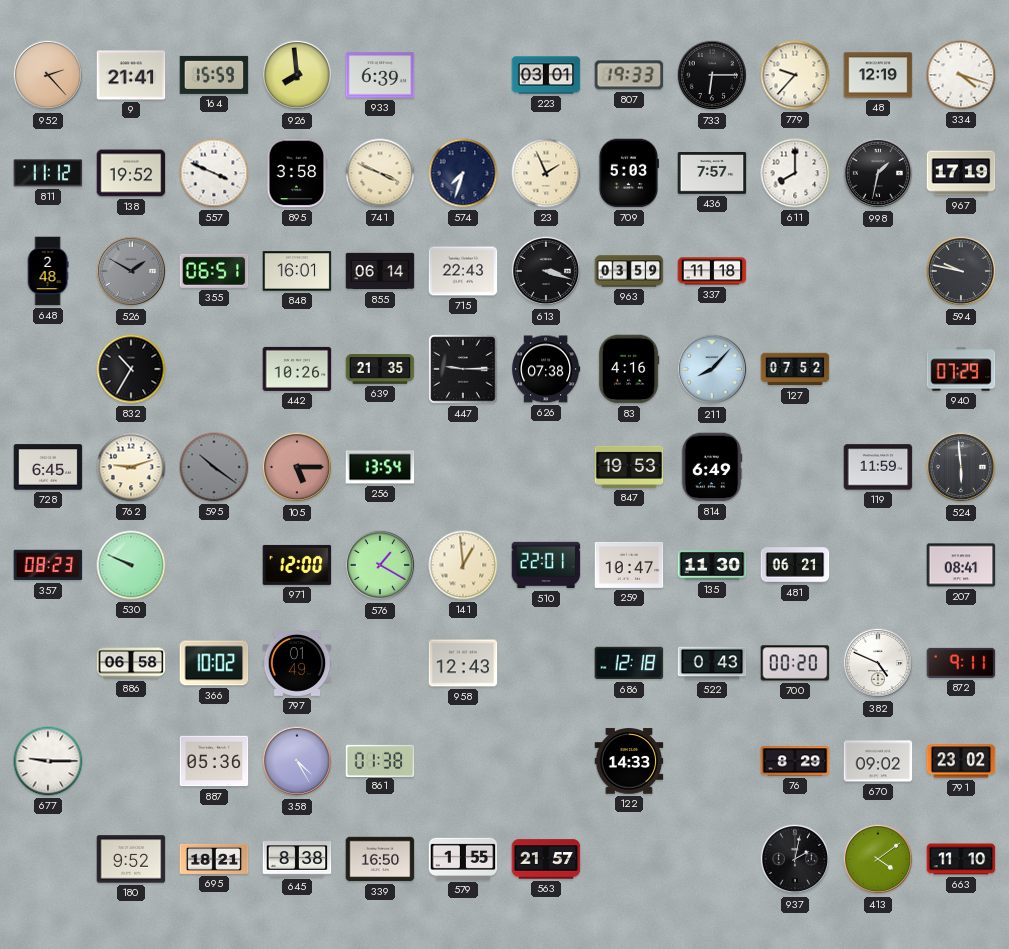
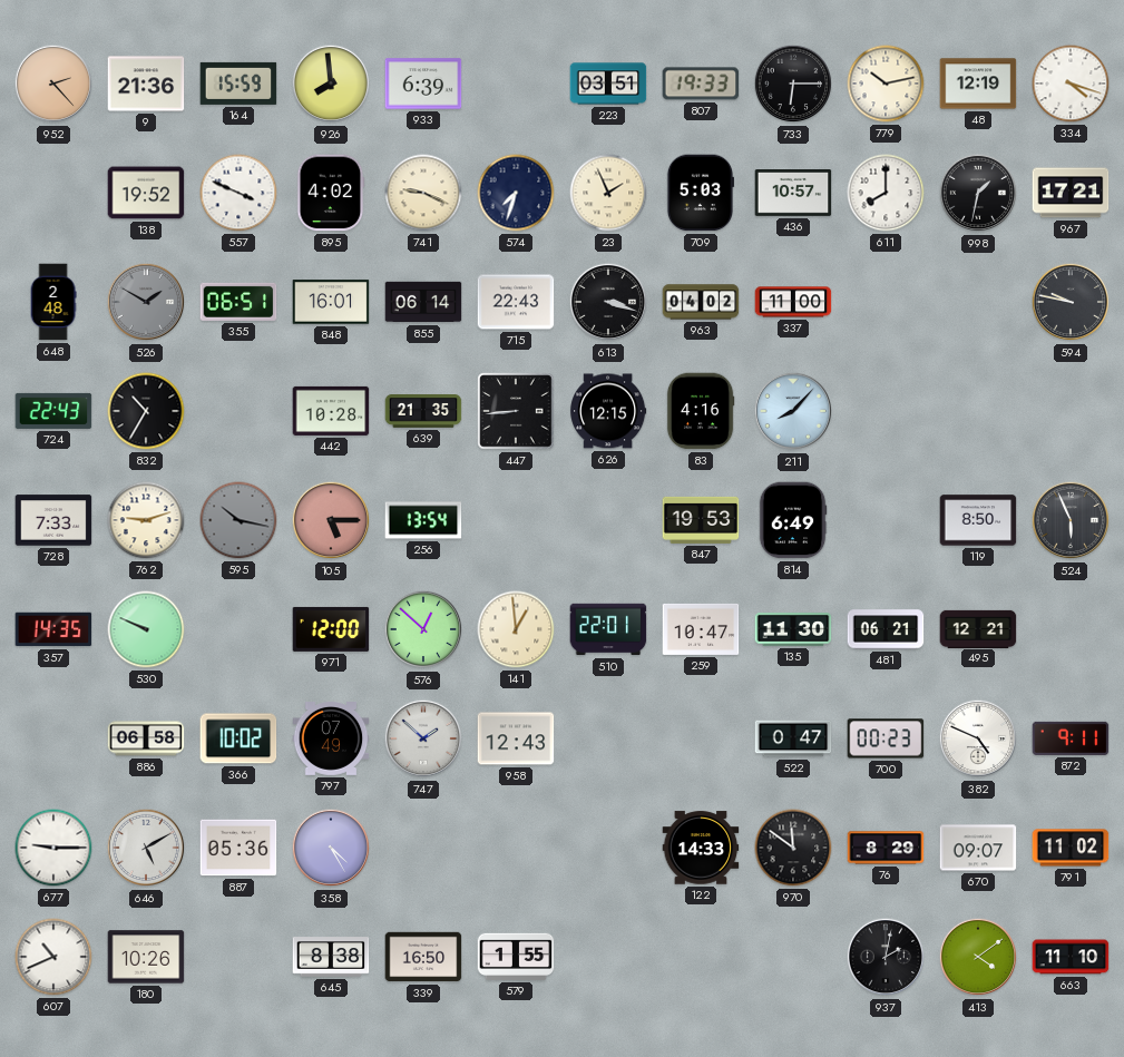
9: 21:41 -> 21:36
223: 03:01 -> 03:51
779: 9:37 -> 10:13
811: 11:12 -> none
895: 3:58 -> 4:02
741: 3:49 -> 9:19
436: 7:57 -> 10:57
967: 17:19 -> 17:21
963: 03:59 -> 04:02
337: 11:18 -> 11:00
724: none -> 22:43
442: 10:26 -> 10:28
447: 9:15 -> 8:44
626: 07:38 -> 12:15
127: 07:52 -> none
940: 07:29 -> none
728: 6:45 -> 7:33
595: 10:21 -> 10:17
119: 11:59 -> 8:50
524: 5:59 -> 5:56
357: 08:23 -> 14:35
576: 1:20 -> 12:52
495: none -> 12:21
207: 08:41 -> none
797: 01:49 -> 07:49
747: none -> 1:52
686: 12:18 -> none
522: 0:43 -> 0:47
700: 00:20 -> 00:23
646: none -> 5:10
861: 01:38 -> none
970: none -> 11:51
670: 09:02 -> 09:07
791: 23:02 -> 11:02
607: none -> 10:41
180: 9:52 -> 10:26
695: 18:21 -> none
563: 21:57 -> none
